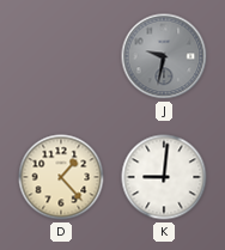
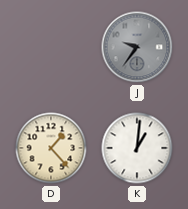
J: 9:32 -> 9:36
K: 9:01 -> 1:01
